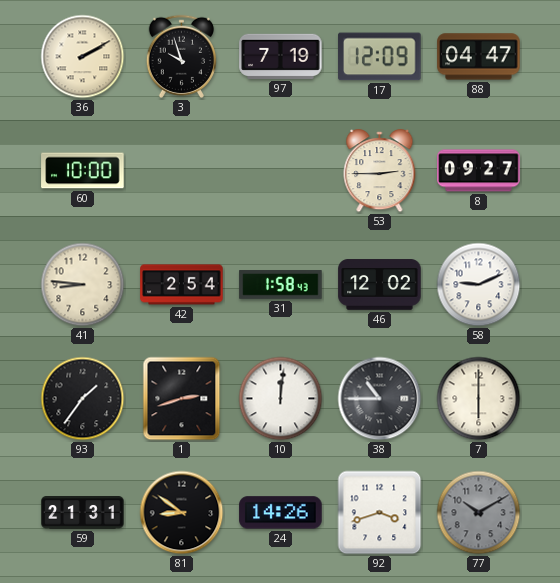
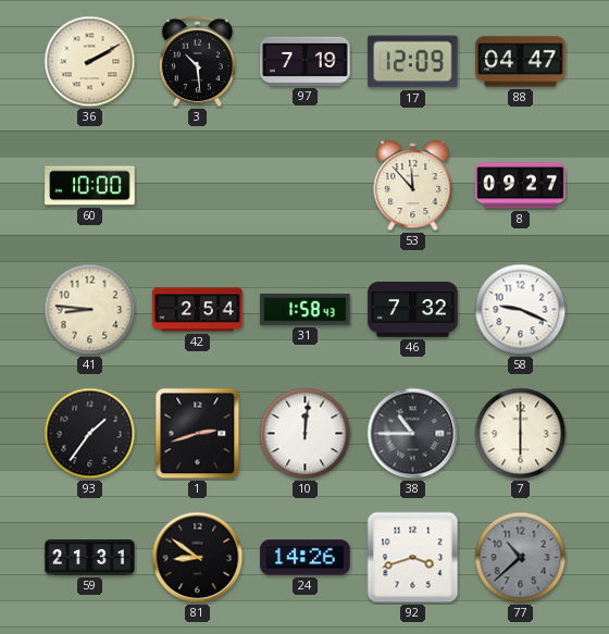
3: 9:57 -> 10:29
53: 2:45 -> 11:53
46: 12:02 -> 7:32
58: 9:11 -> 9:19
77: 10:10 -> 10:38
